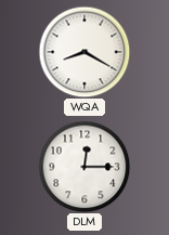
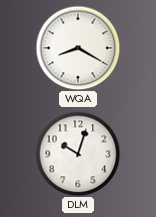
DLM: 12:15 -> 10:03
